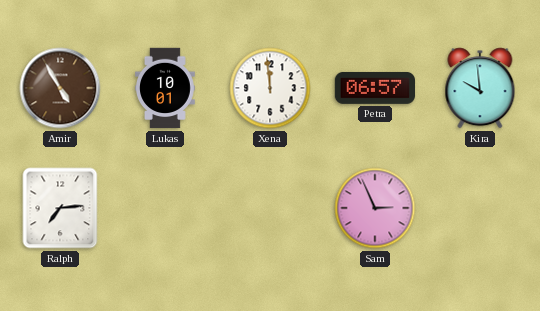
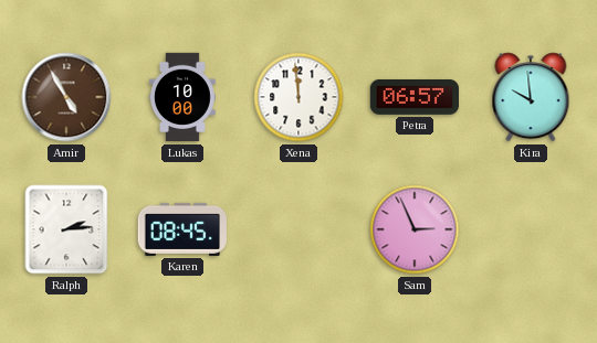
Lukas: 10:01 -> 10:00
Ralph: 7:14 -> 2:14
Karen: none -> 08:45
